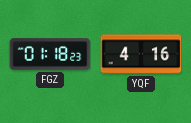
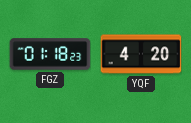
YQF: 4:16 -> 4:20
